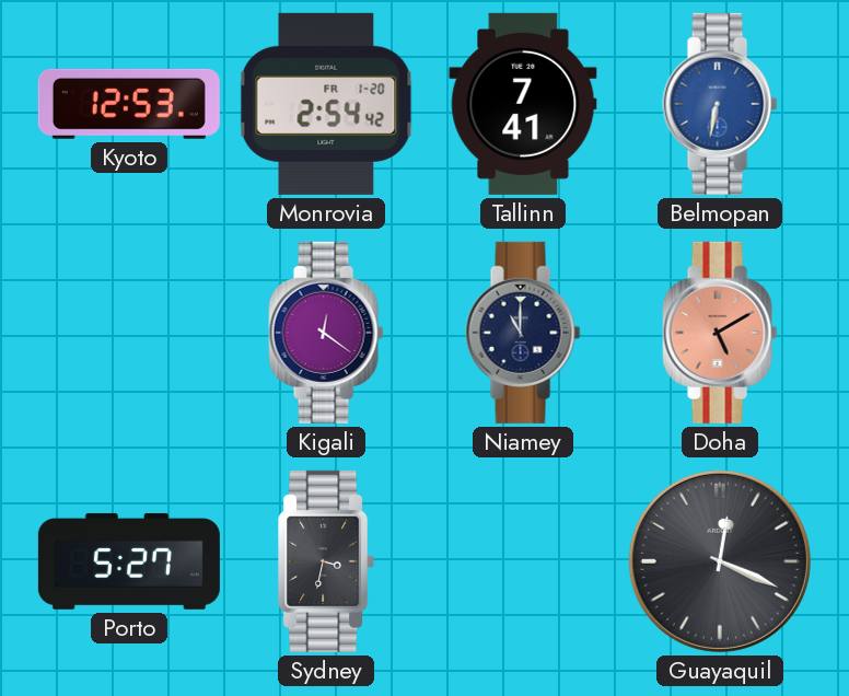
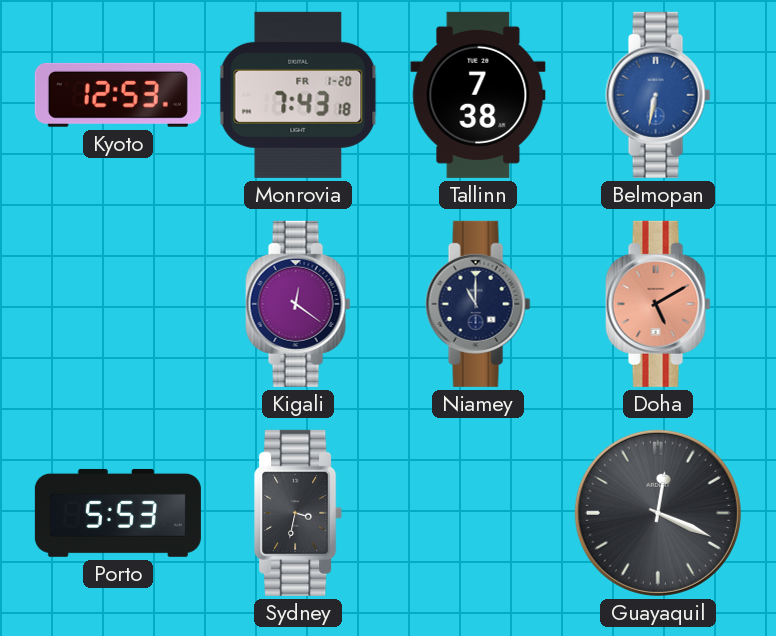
Monrovia: 2:54 -> 7:43
Tallinn: 7:41 -> 7:38
Porto: 5:27 -> 5:53
